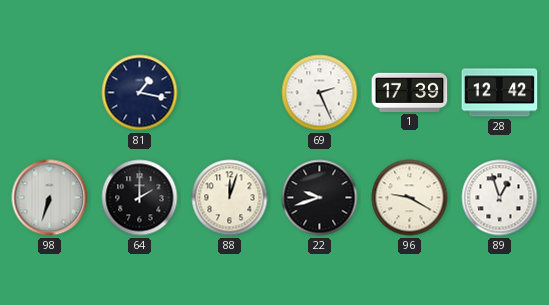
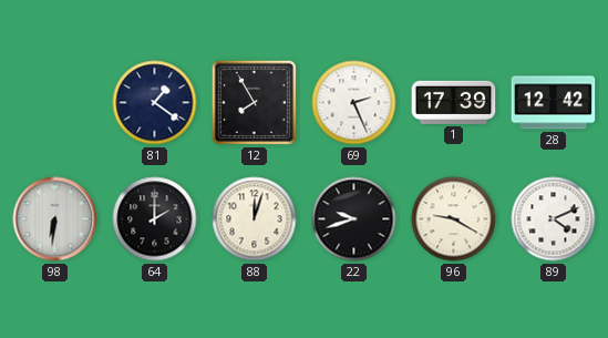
81: 1:17 -> 1:21
12: none -> 7:55
98: 6:33 -> 6:31
89: 12:57 -> 4:11
